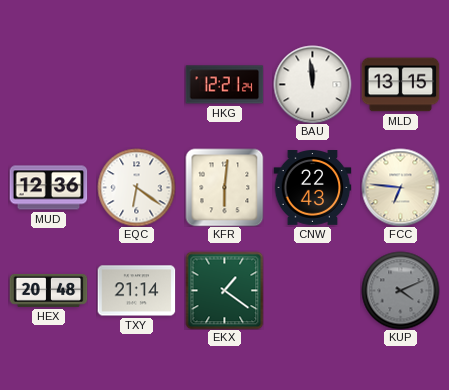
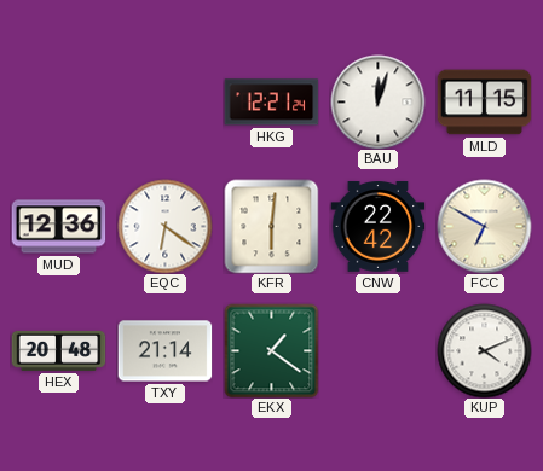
BAU: 11:59 -> 12:03
MLD: 13:15 -> 11:15
CNW: 22:43 -> 22:42
FCC: 6:46 -> 6:50
KUP dial: grey -> white
